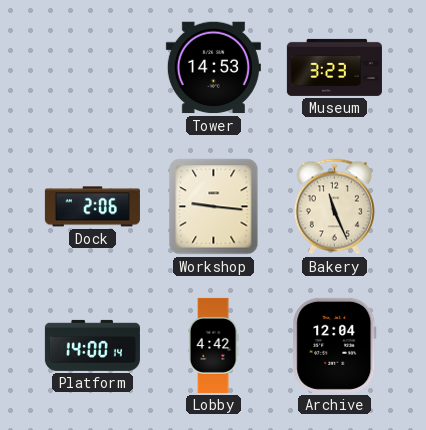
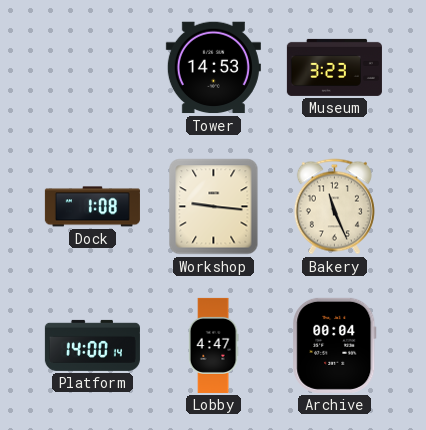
Dock: 2:06 -> 1:08
Lobby: 4:42 -> 4:47
Archive: 12:04 -> 00:04
